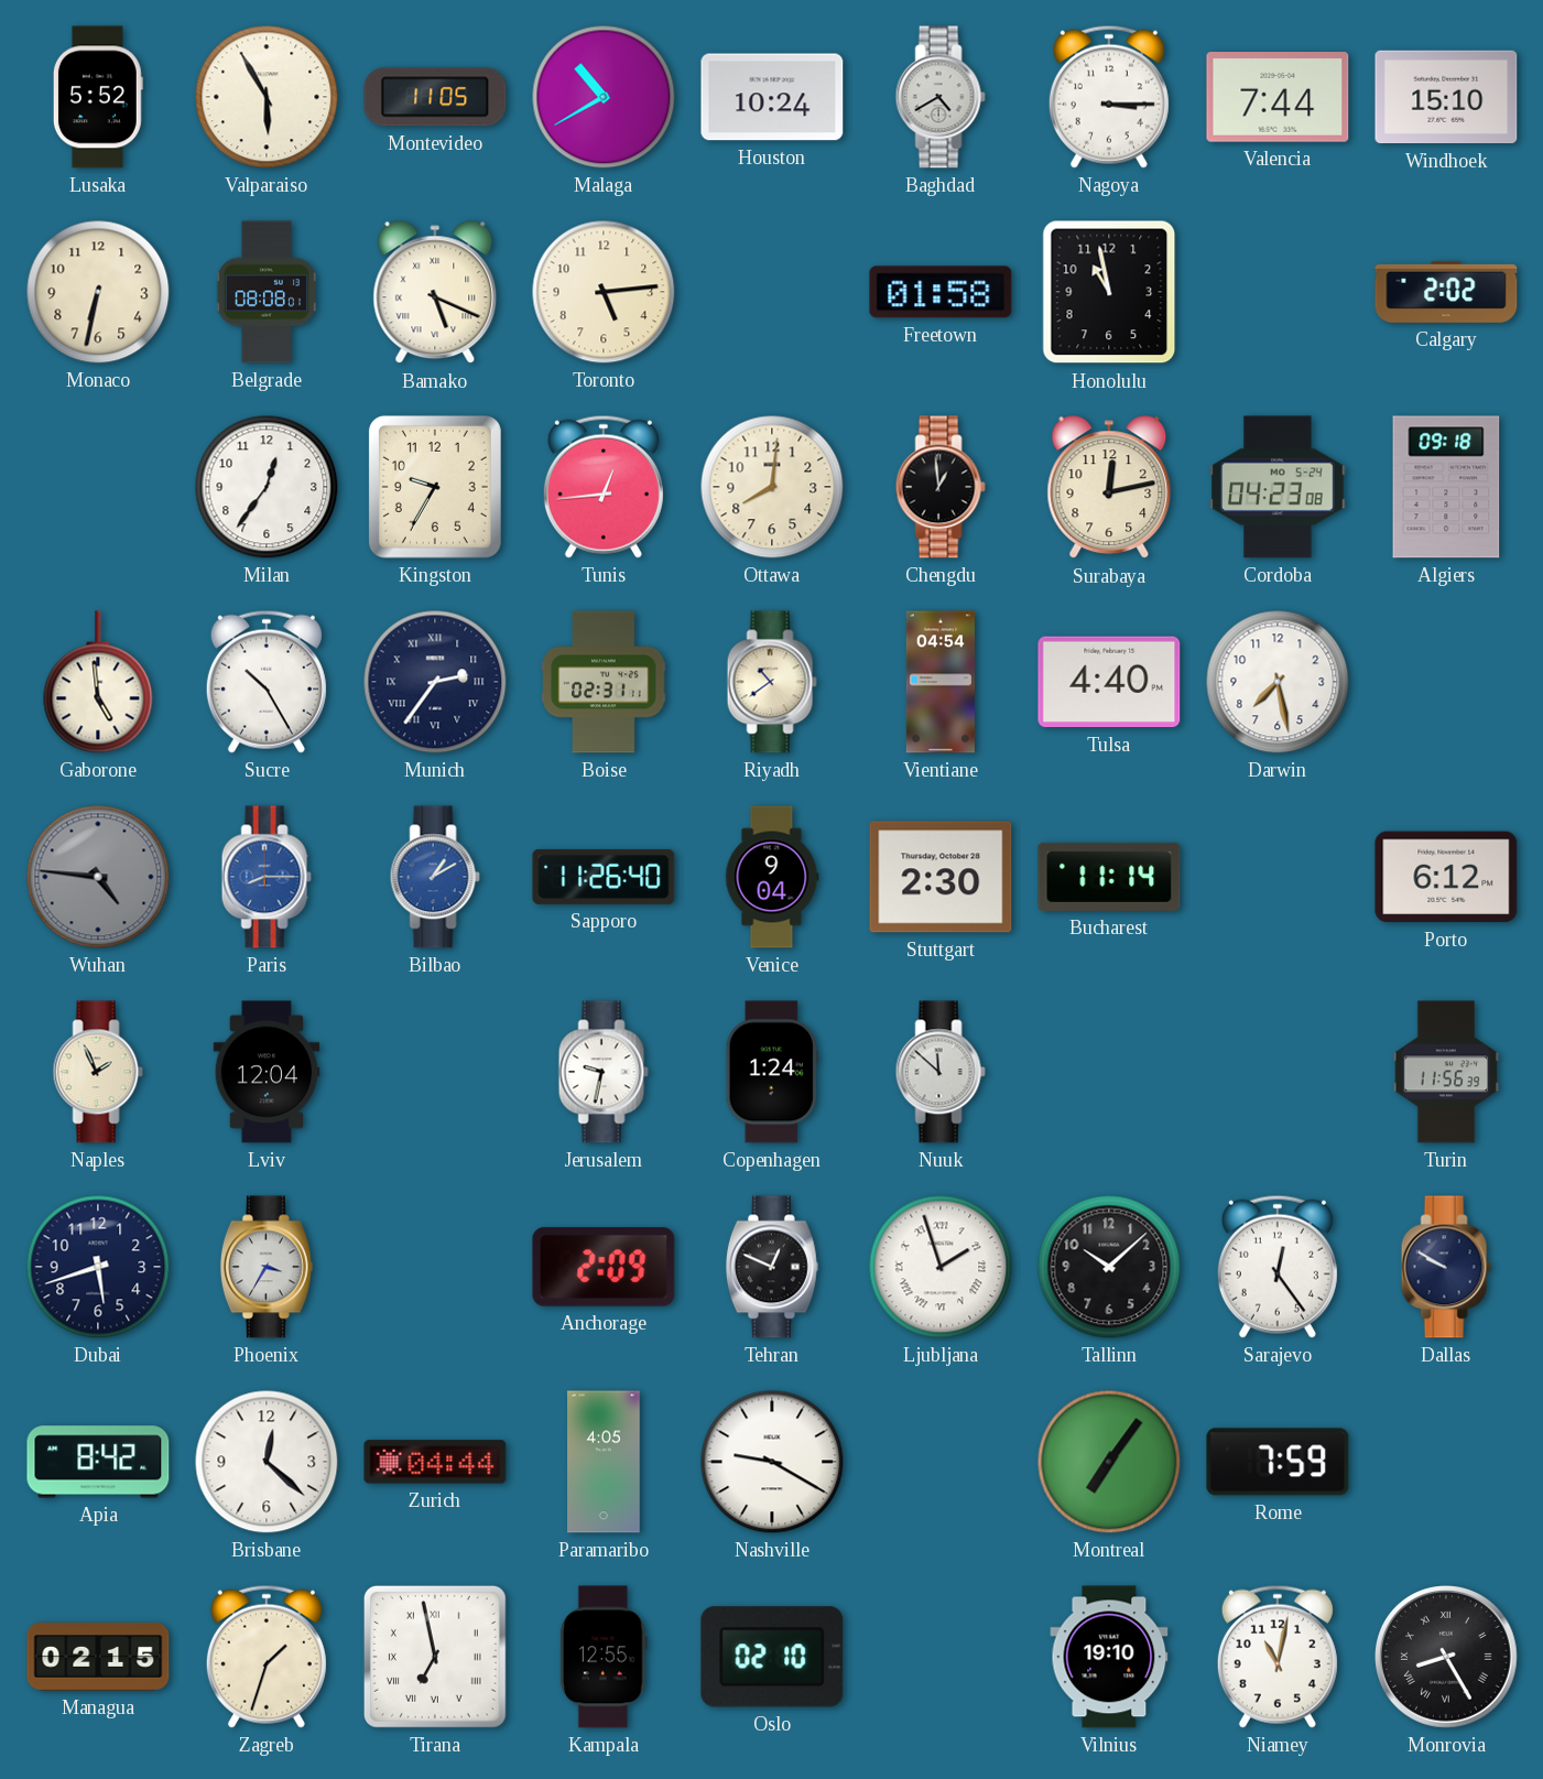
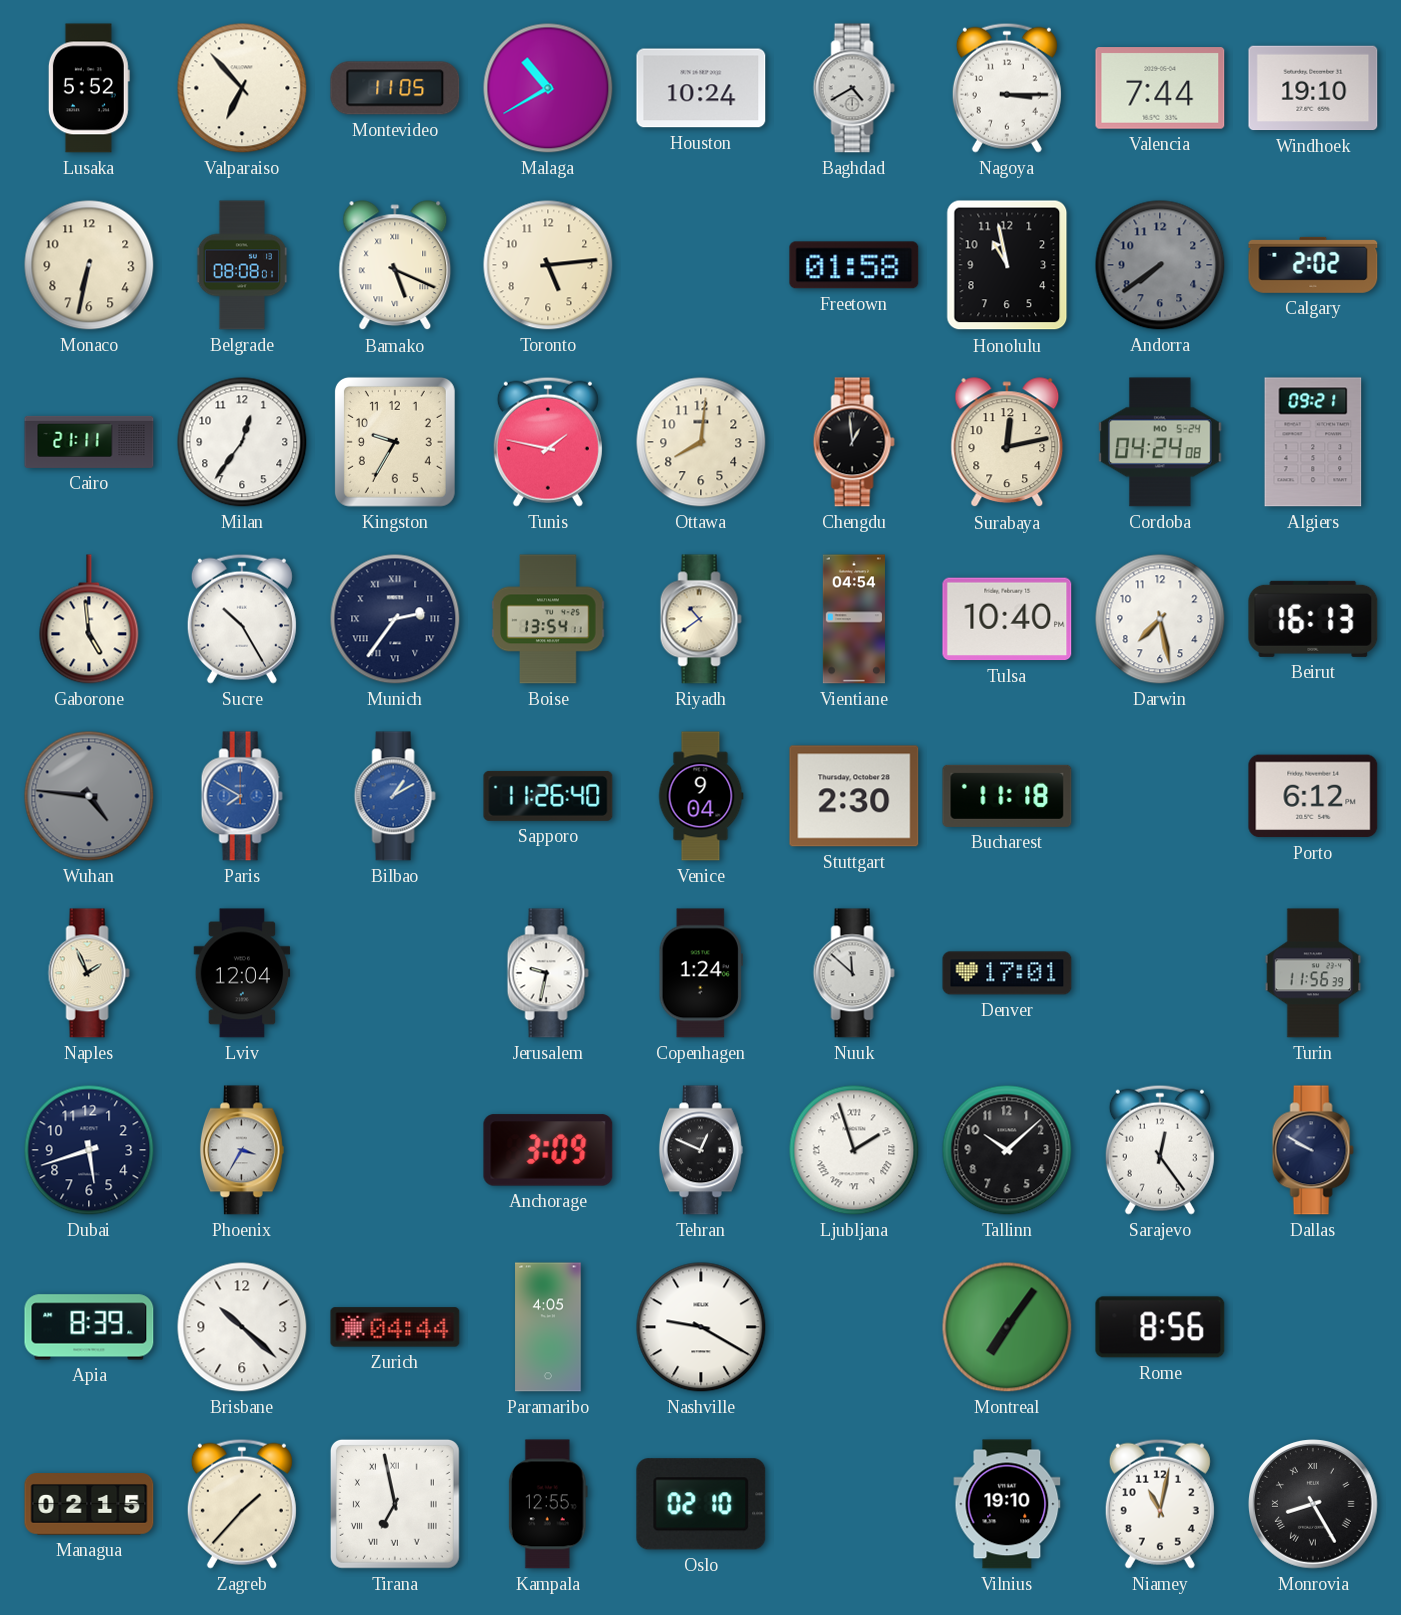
Valparaiso: 5:55 -> 6:53
Windhoek: 15:10 -> 19:10
Andorra: none -> 7:39
Cairo: none -> 21:11
Tunis: 12:44 -> 1:47
Cordoba: 04:23 -> 04:24
Algiers: 09:18 -> 09:21
Boise: 02:31 -> 13:54
Tulsa: 4:40 -> 10:40
Beirut: none -> 16:13
Paris: 8:15 -> 7:50
Bucharest: 11:14 -> 11:18
Denver: none -> 17:01
Anchorage: 2:09 -> 3:09
Apia: 8:42 -> 8:39
Brisbane: 12:22 -> 10:22
Rome: 7:59 -> 8:56
Zagreb: 1:33 -> 1:37
